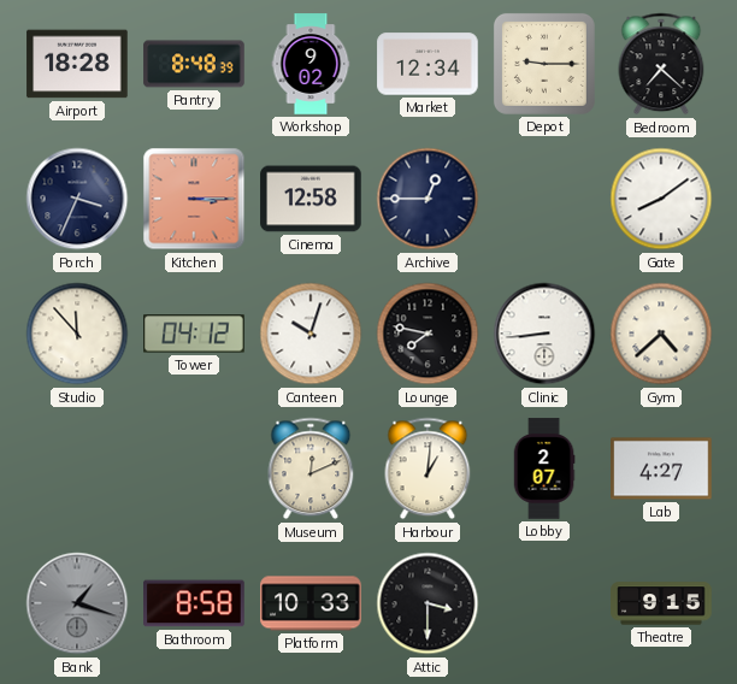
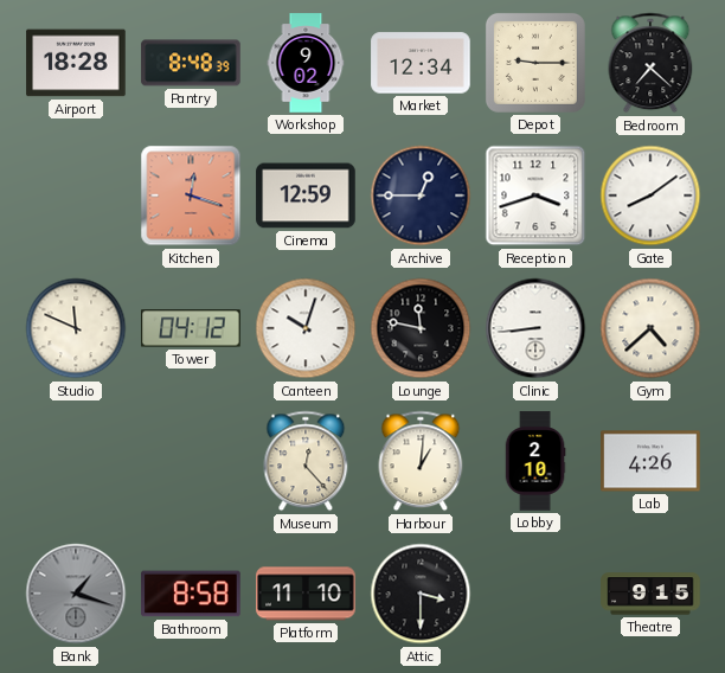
Porch: 3:34 -> none
Kitchen: 3:15 -> 12:18
Cinema: 12:58 -> 12:59
Reception: none -> 3:42
Studio: 11:53 -> 11:49
Lounge: 7:47 -> 11:47
Museum: 12:11 -> 12:23
Lobby: 2:07 -> 2:10
Lab: 4:27 -> 4:26
Platform: 10:33 -> 11:10
